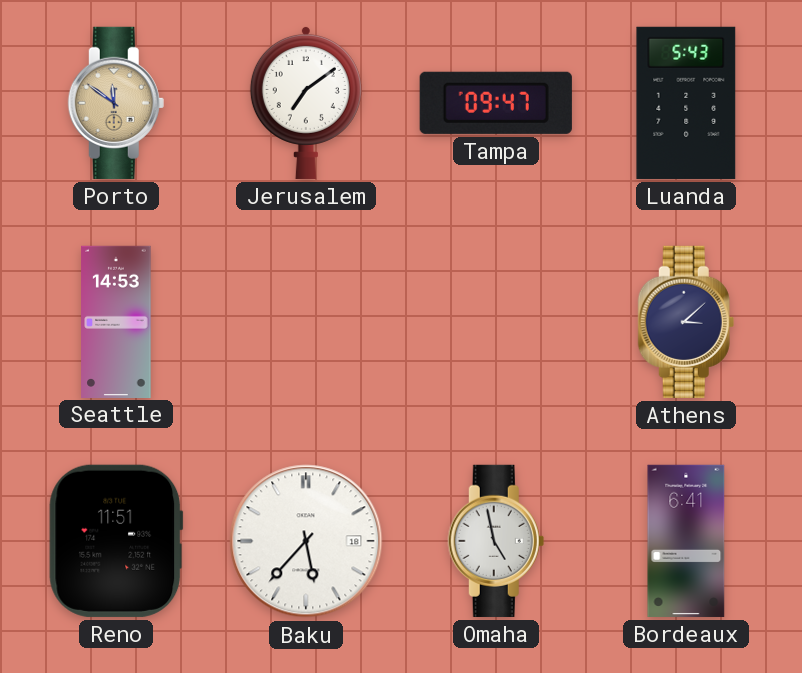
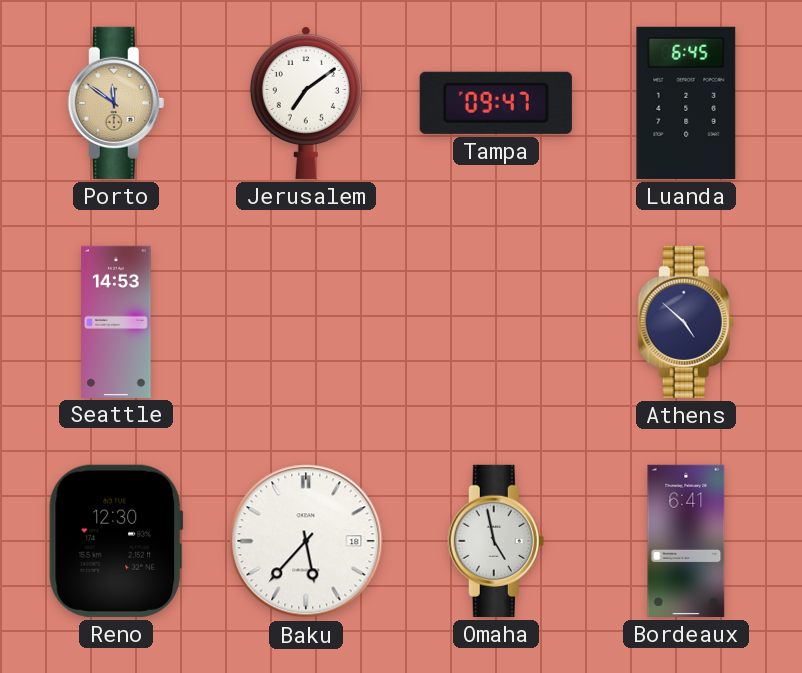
Luanda: 5:43 -> 6:45
Athens: 3:08 -> 4:52
Reno: 11:51 -> 12:30
